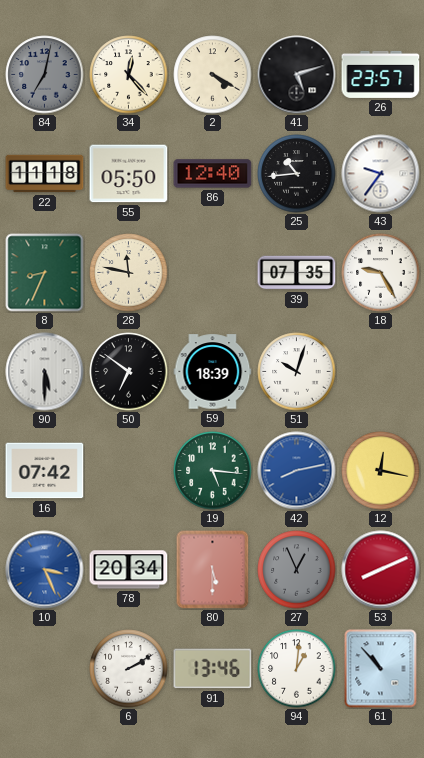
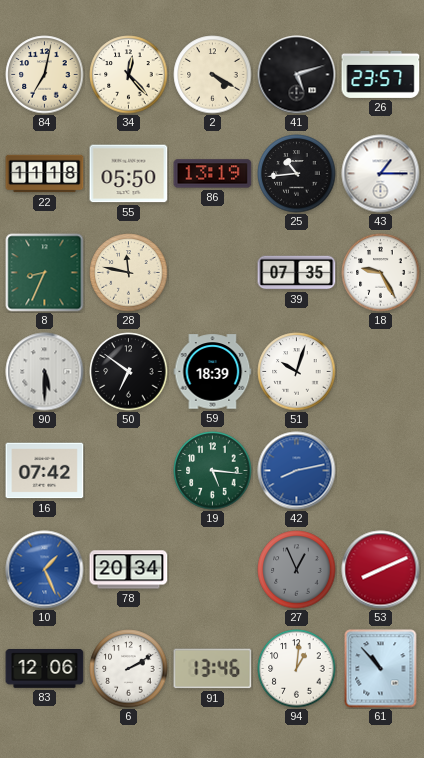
84 dial: grey -> cream
86: 12:40 -> 13:19
43: 9:36 -> 1:15
12: 12:17 -> none
10: 3:26 -> 1:26
80: 5:30 -> none
83: none -> 12:06
